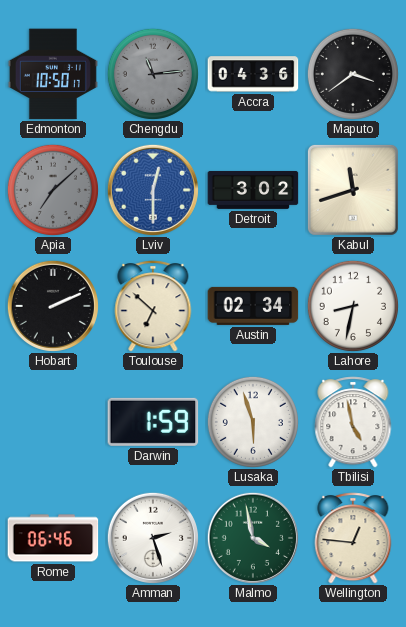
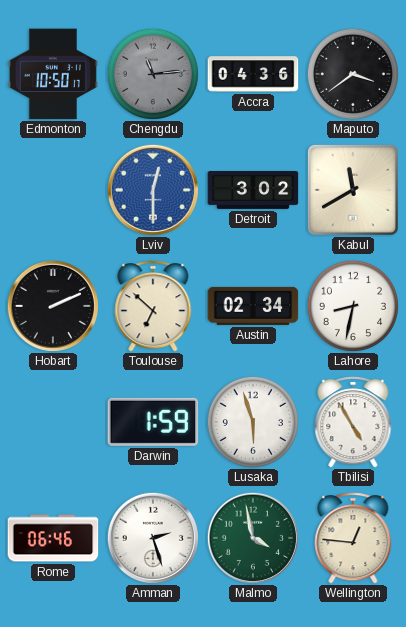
Apia: 7:08 -> none
Kabul: 11:42 -> 11:40
Tbilisi: 4:58 -> 4:55
